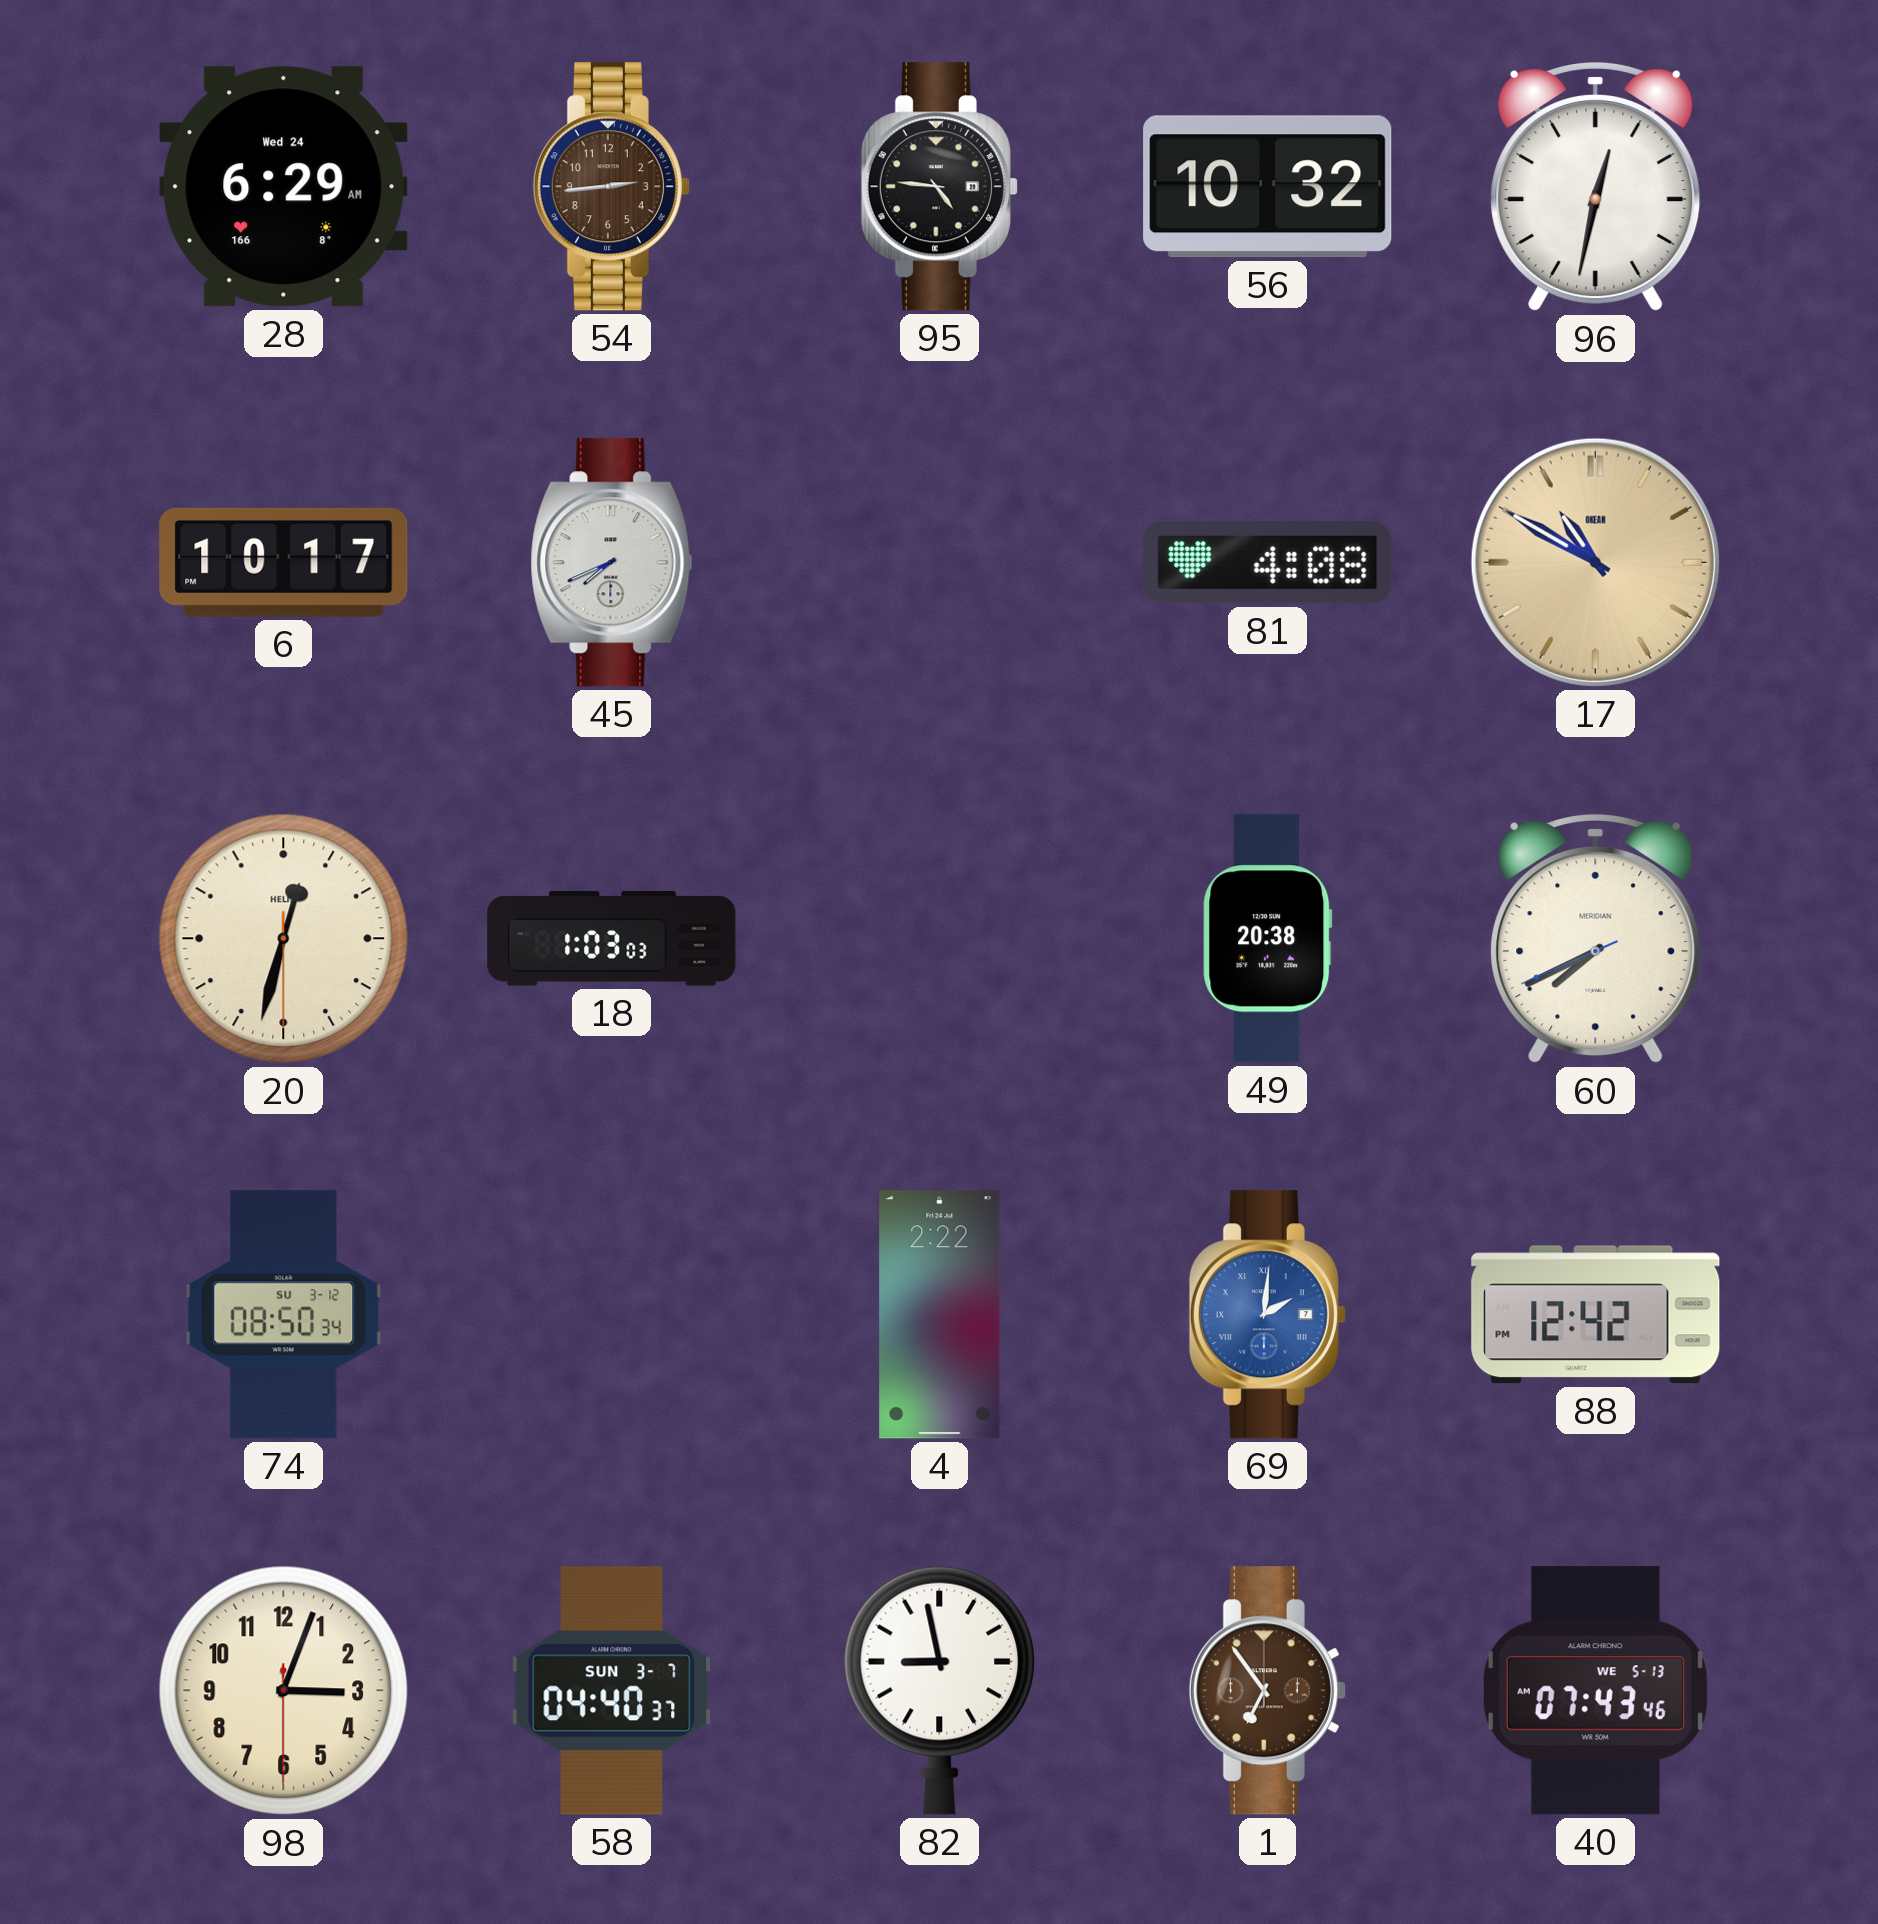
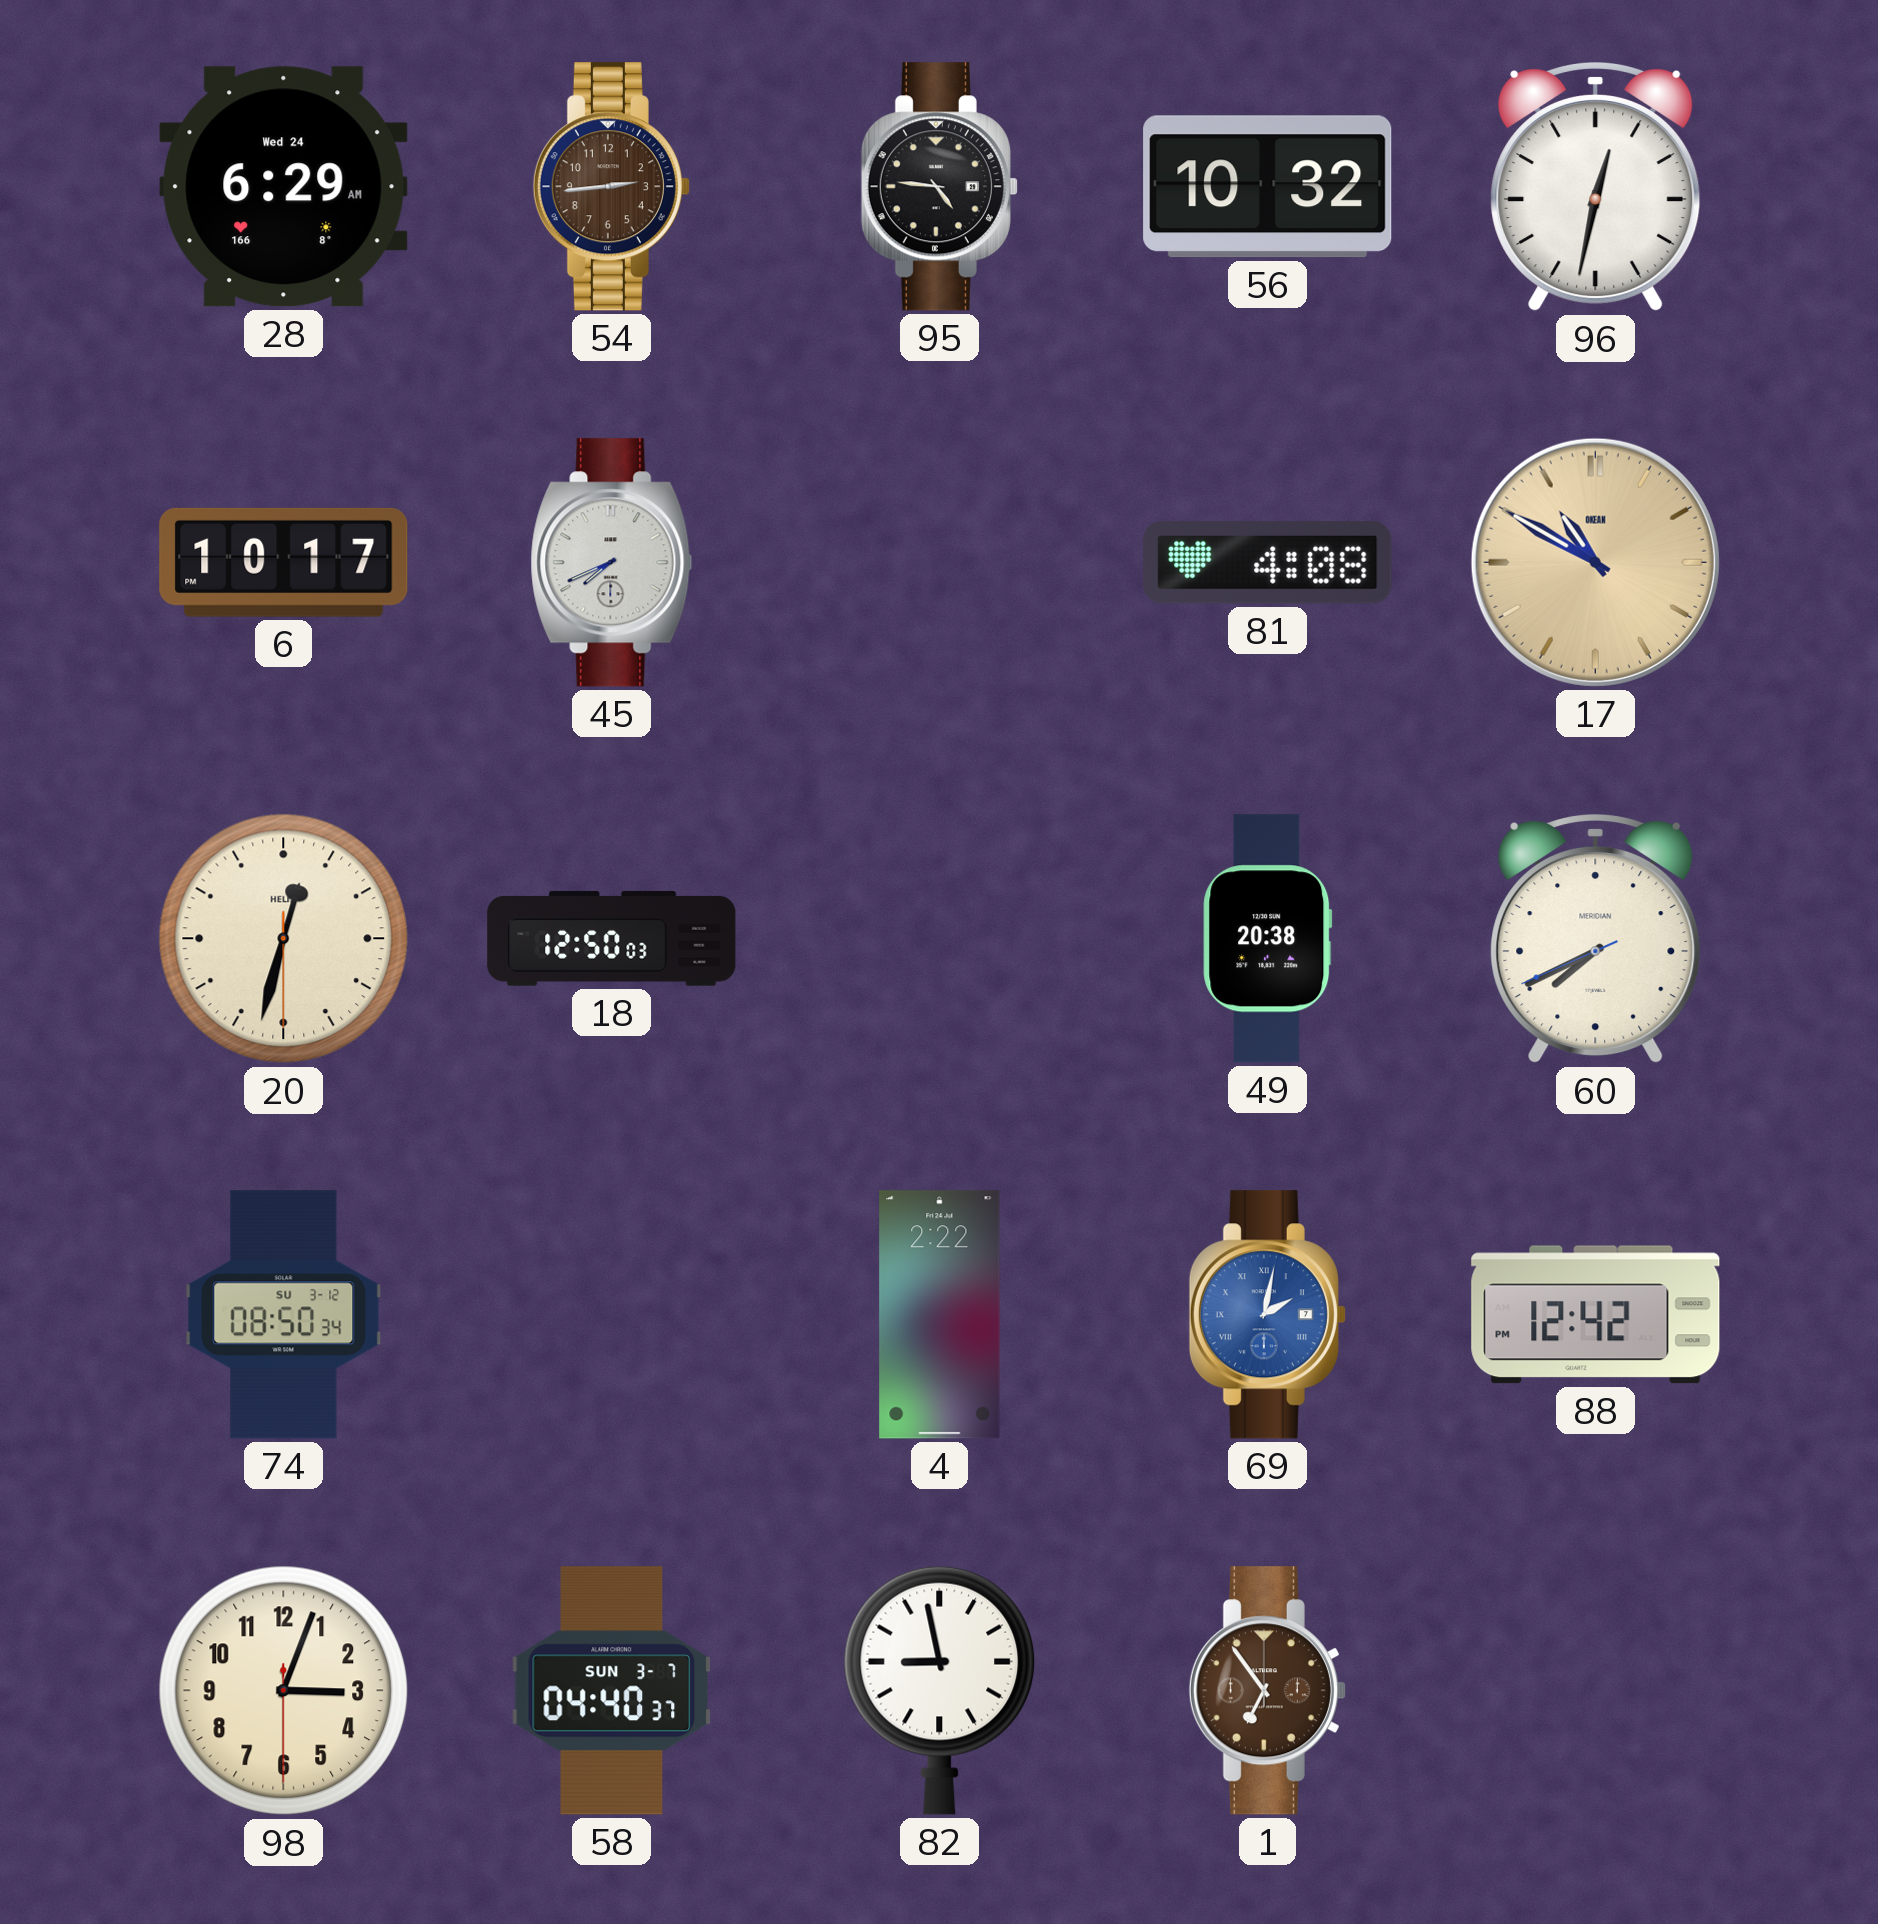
18: 1:03 -> 12:50
69: 2:01 -> 2:02
40: 07:43 -> none
